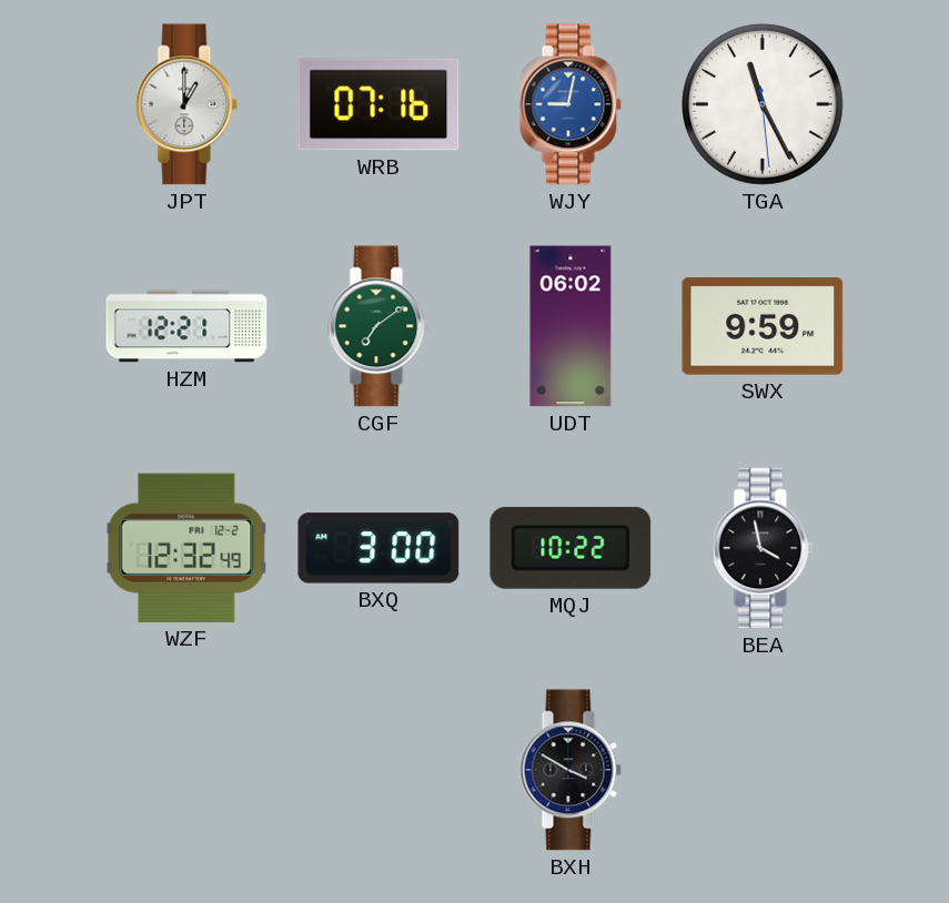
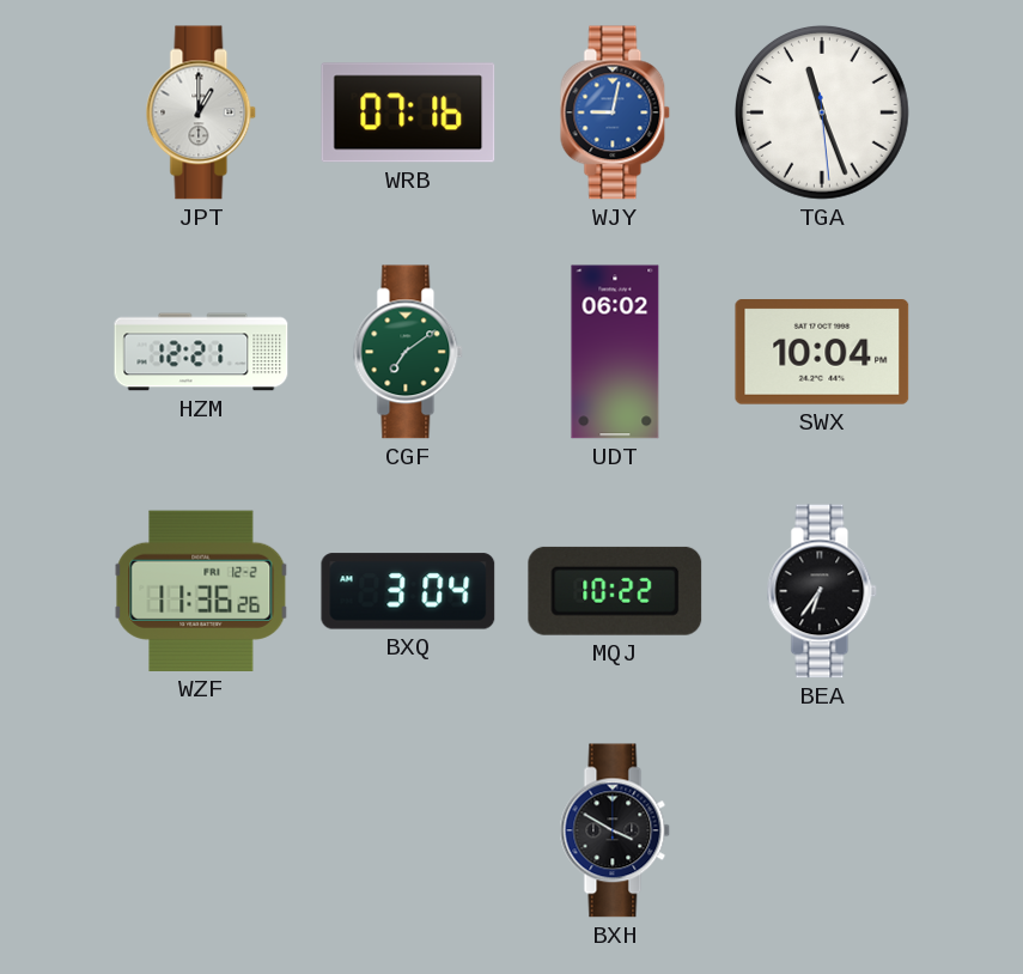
TGA: 11:25 -> 11:26
SWX: 9:59 -> 10:04
WZF: 12:32 -> 11:36
BXQ: 3:00 -> 3:04
BEA: 3:58 -> 6:36
